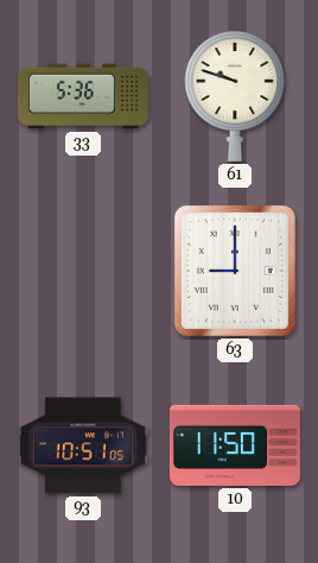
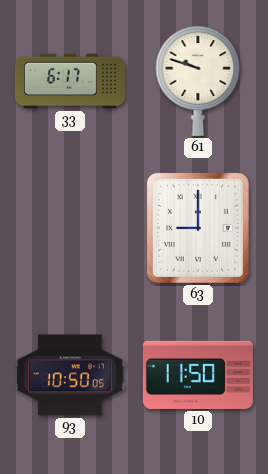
33: 5:36 -> 6:17
93: 10:51 -> 10:50
